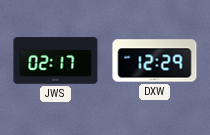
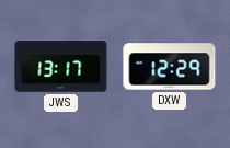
JWS: 02:17 -> 13:17
